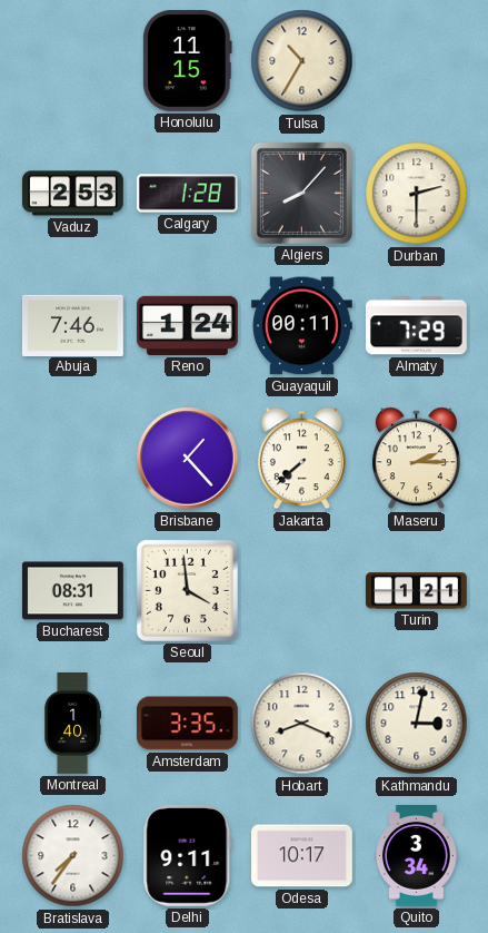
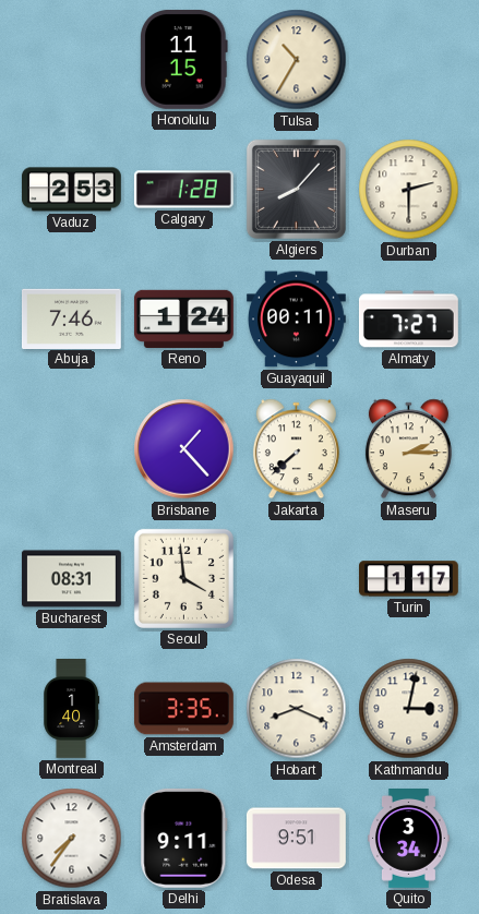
Almaty: 7:29 -> 7:27
Turin: 1:21 -> 1:17
Odesa: 10:17 -> 9:51
